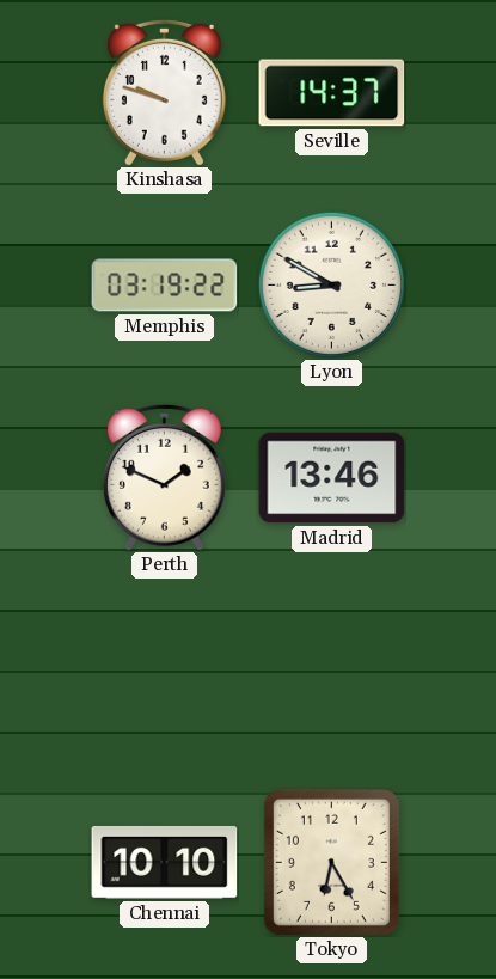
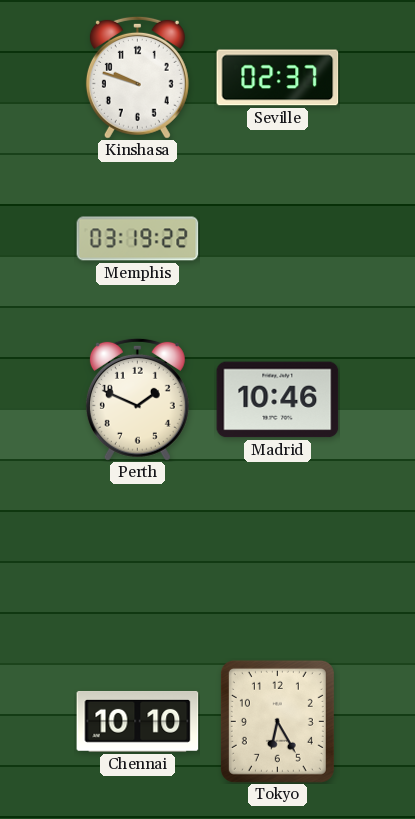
Seville: 14:37 -> 02:37
Lyon: 8:50 -> none
Madrid: 13:46 -> 10:46
